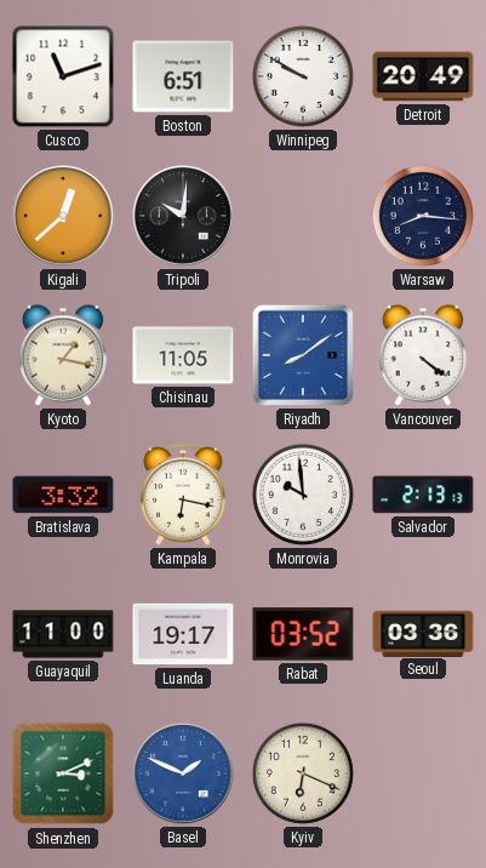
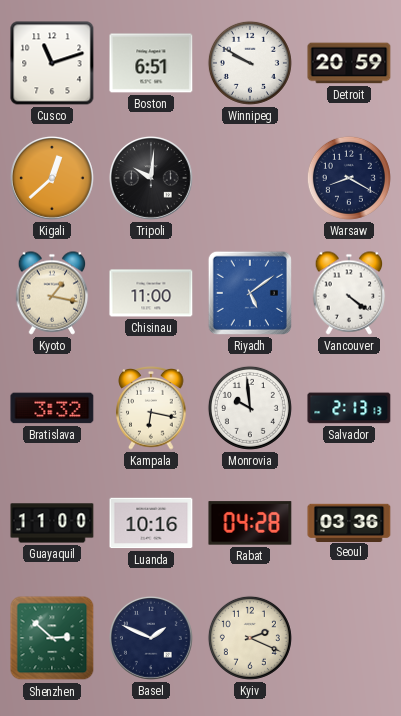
Detroit: 20:49 -> 20:59
Warsaw: 8:16 -> 8:20
Chisinau: 11:05 -> 11:00
Riyadh: 8:09 -> 5:09
Luanda: 19:17 -> 10:16
Rabat: 03:52 -> 04:28
Shenzhen: 3:11 -> 2:52
Basel dial: blue -> navy
Kyiv: 6:19 -> 2:19
